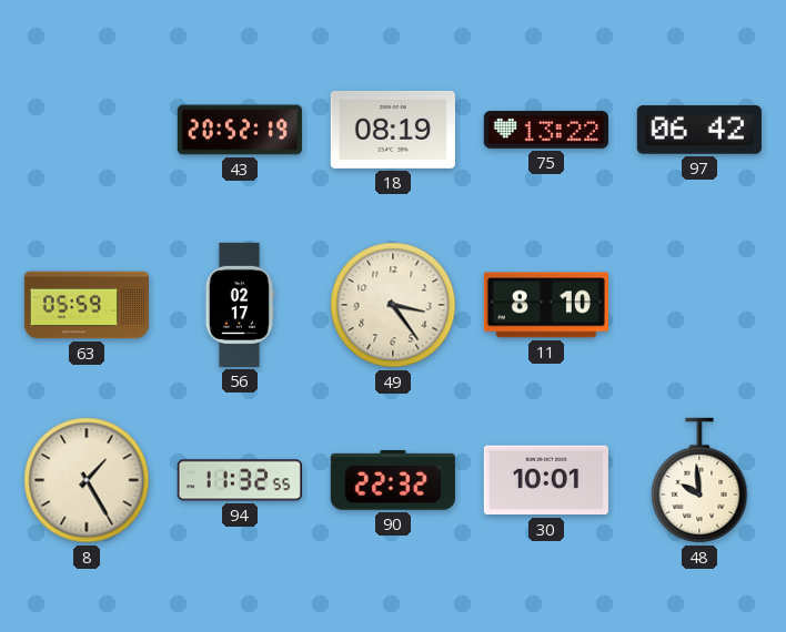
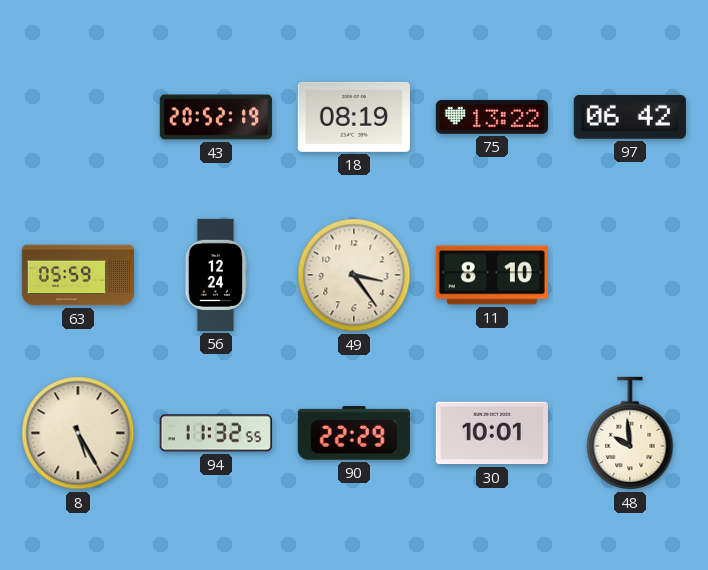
56: 02:17 -> 12:24
8: 1:25 -> 5:25
90: 22:32 -> 22:29
